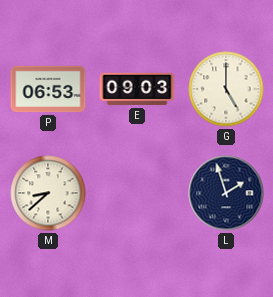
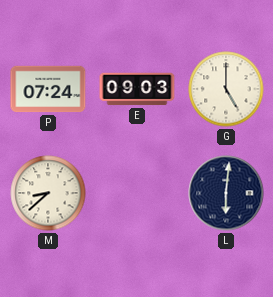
P: 06:53 -> 07:24
L: 1:57 -> 6:01
